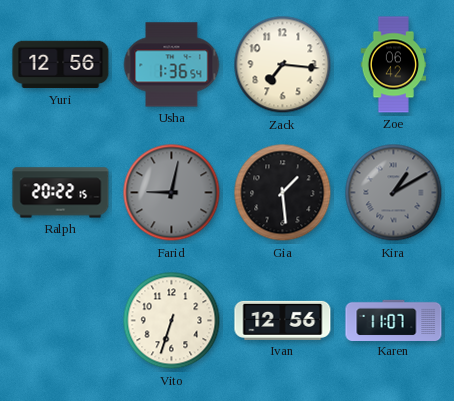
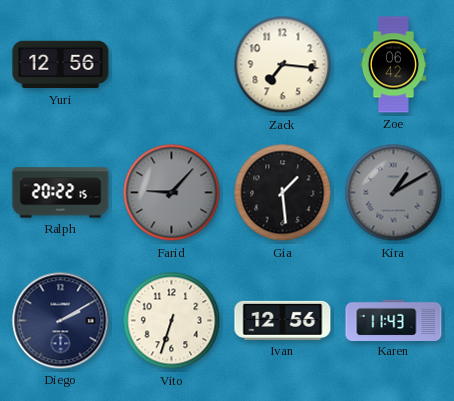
Usha: 1:36 -> none
Farid: 9:02 -> 9:07
Diego: none -> 2:10
Karen: 11:07 -> 11:43
